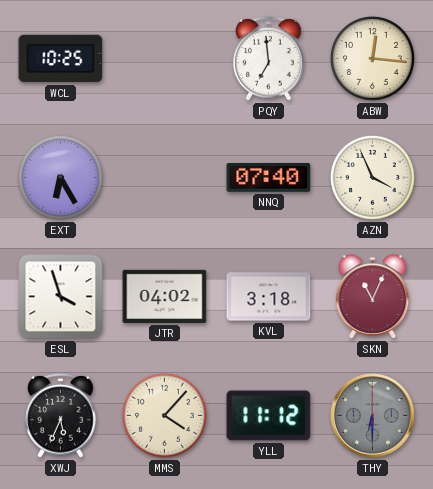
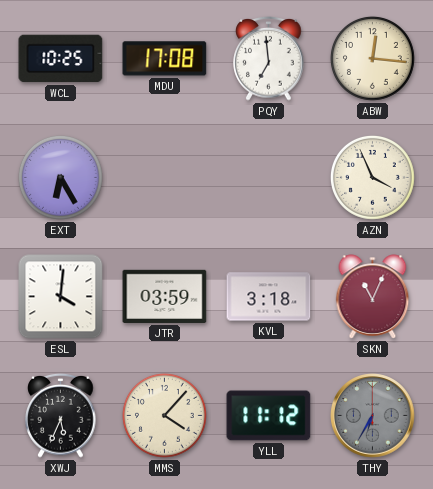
MDU: none -> 17:08
NNQ: 07:40 -> none
ESL: 3:57 -> 4:01
JTR: 04:02 -> 03:59
THY: 6:30 -> 6:35
